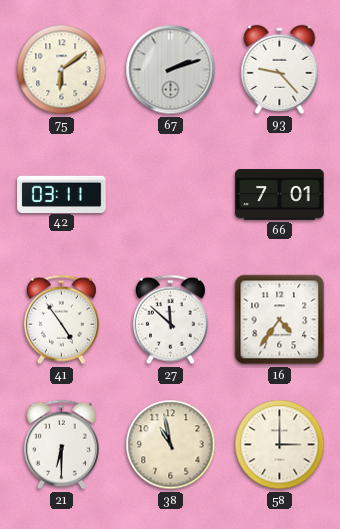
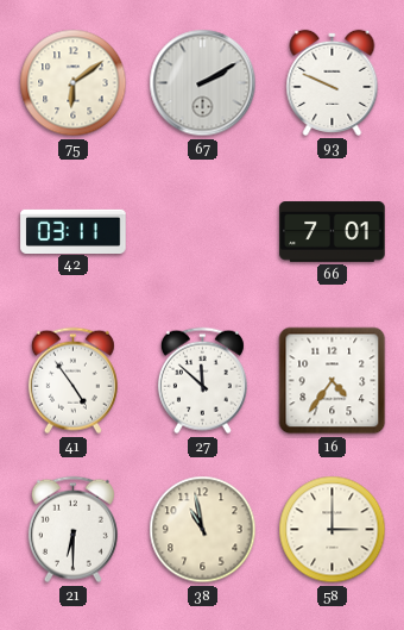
67: 2:12 -> 2:10
93: 9:23 -> 9:49
